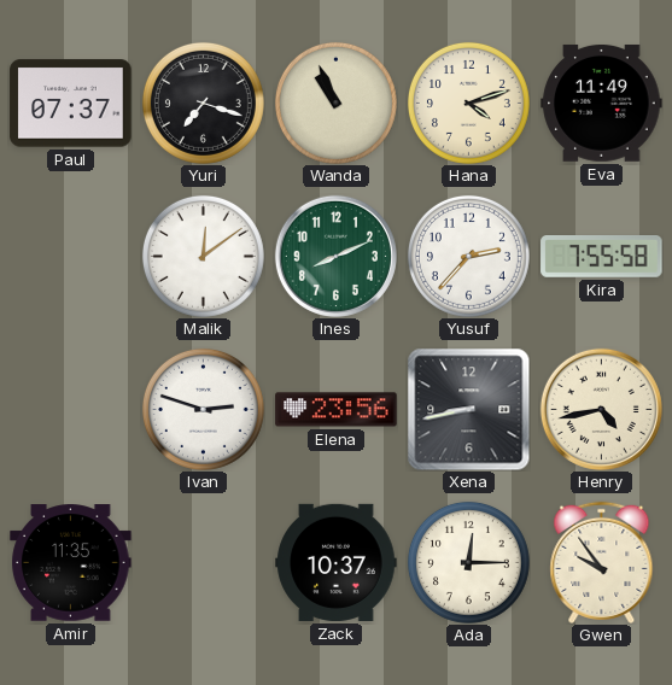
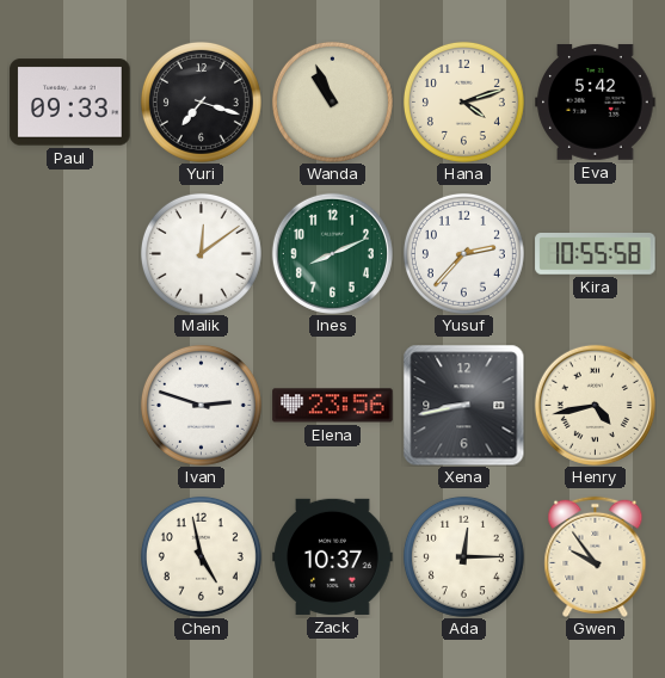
Paul: 07:37 -> 09:33
Eva: 11:49 -> 5:42
Kira: 7:55 -> 10:55
Amir: 11:35 -> none
Chen: none -> 4:58
